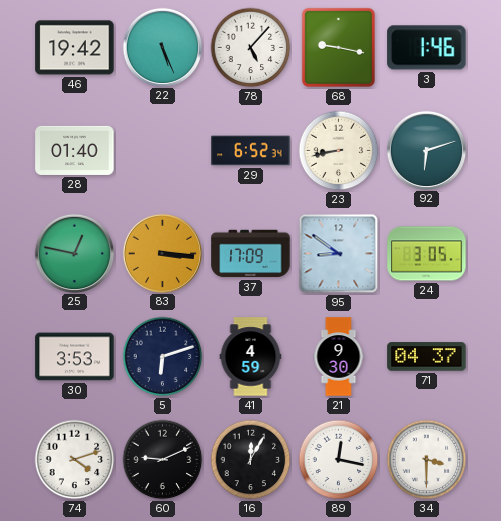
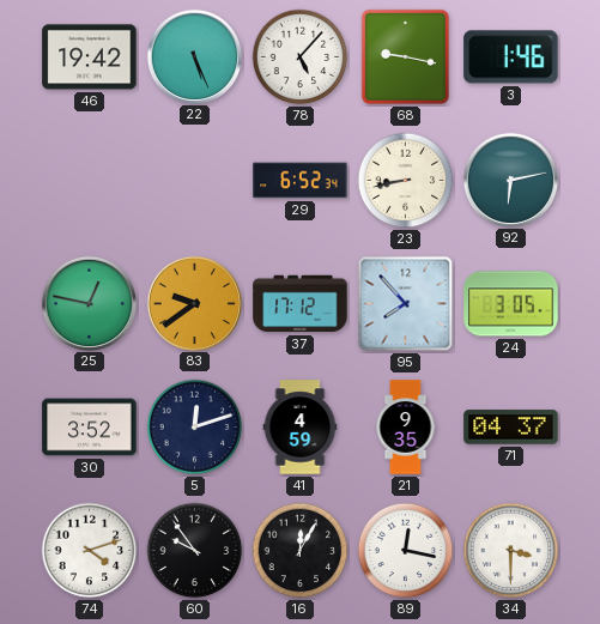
28: 01:40 -> none
92: 6:12 -> 6:13
83: 3:16 -> 9:39
37: 17:09 -> 17:12
95: 8:51 -> 7:53
30: 3:53 -> 3:52
5: 6:12 -> 12:12
21: 9:30 -> 9:35
60: 9:11 -> 9:54
